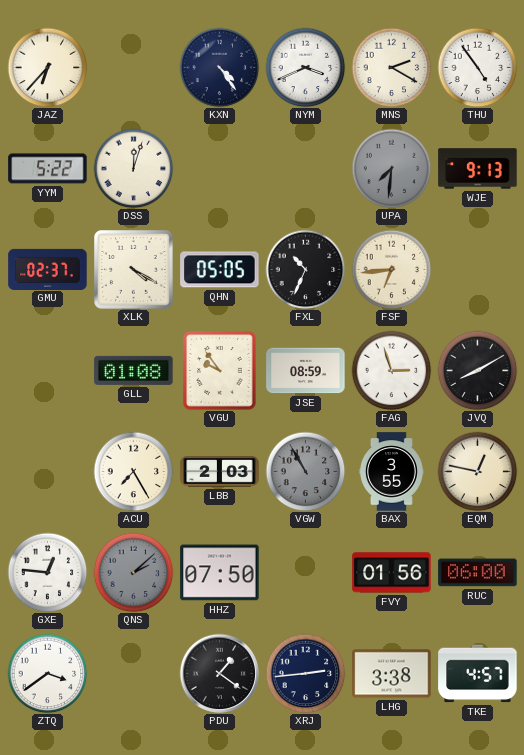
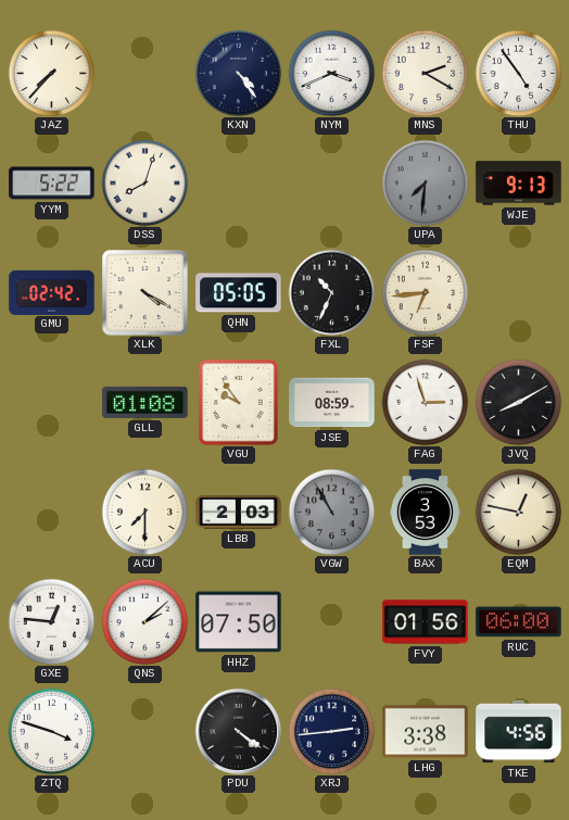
JAZ: 6:37 -> 7:37
DSS: 12:03 -> 8:03
GMU: 02:37 -> 02:42
ACU: 7:25 -> 7:30
BAX: 3:55 -> 3:53
QNS dial: grey -> white
ZTQ: 3:39 -> 3:48
PDU: 1:21 -> 4:21
TKE: 4:57 -> 4:56
